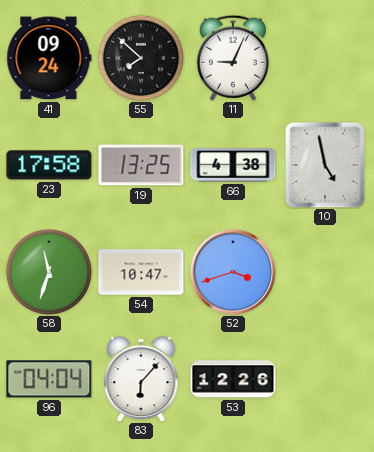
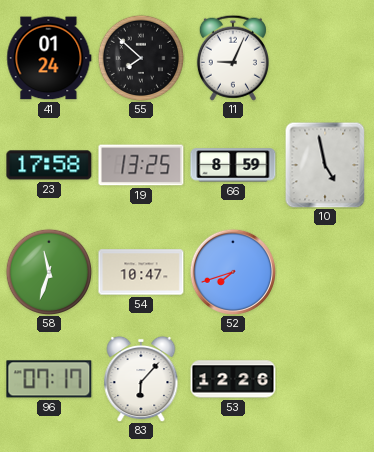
41: 09:24 -> 01:24
66: 4:38 -> 8:59
52: 3:42 -> 7:42
96: 04:04 -> 07:17
